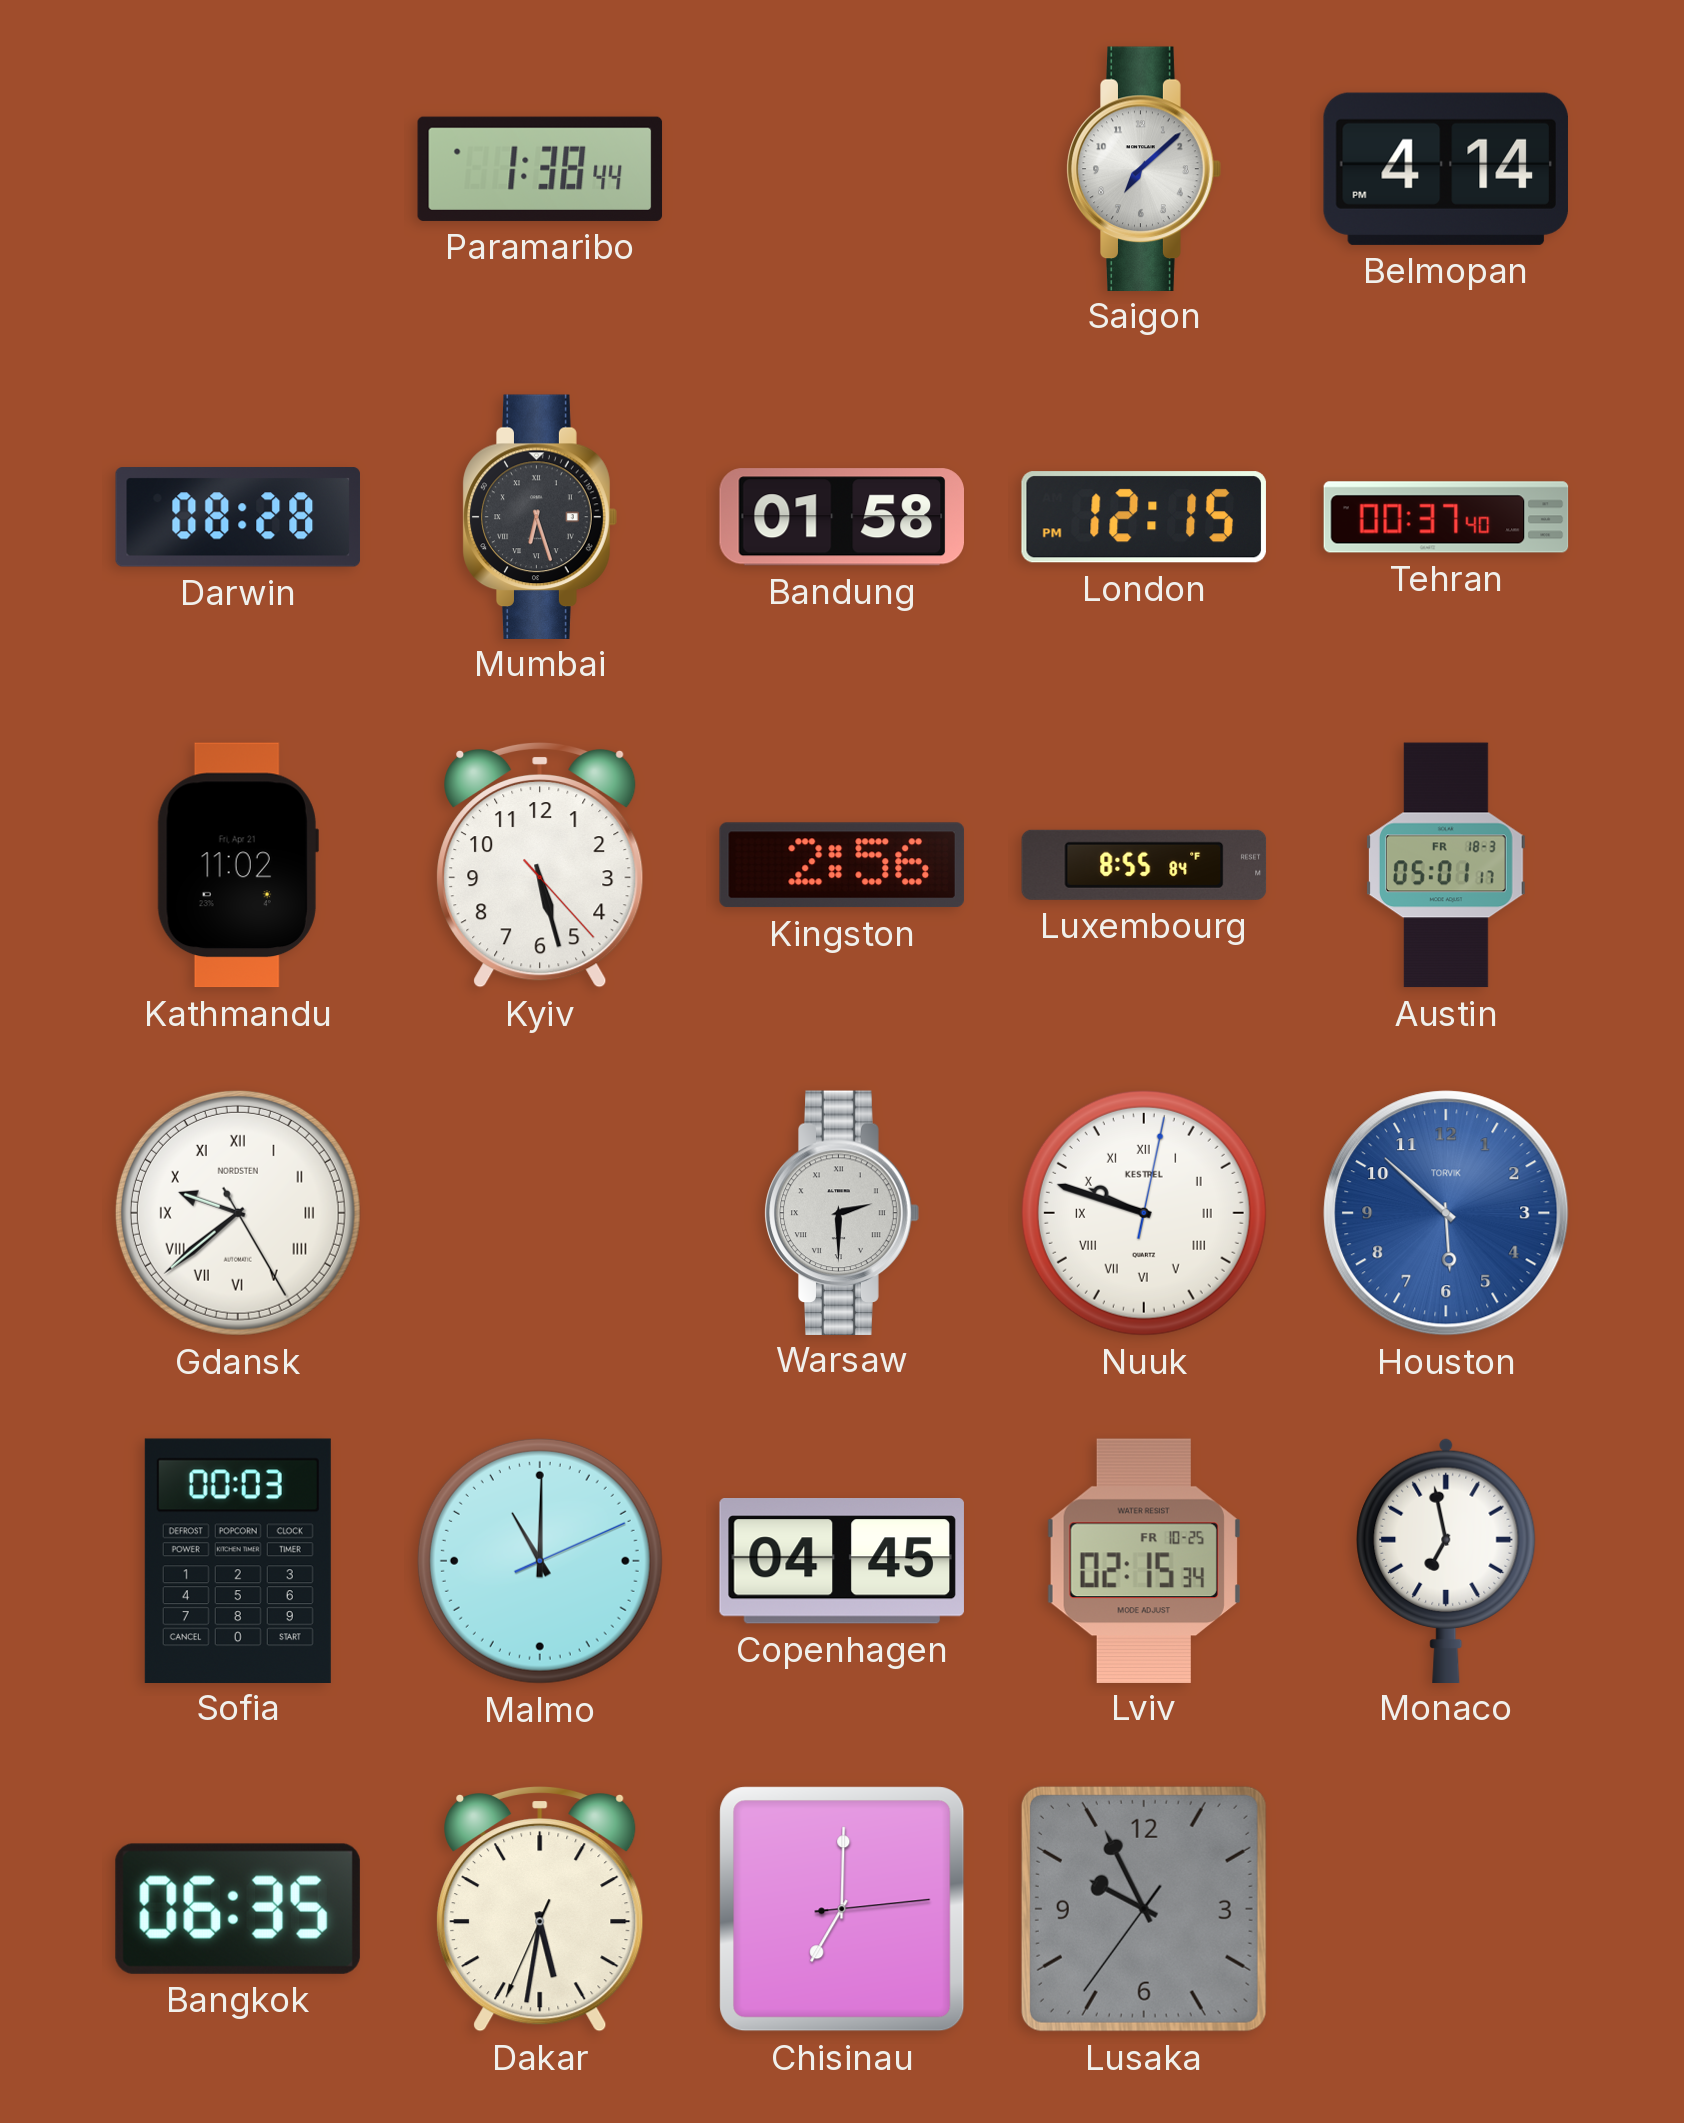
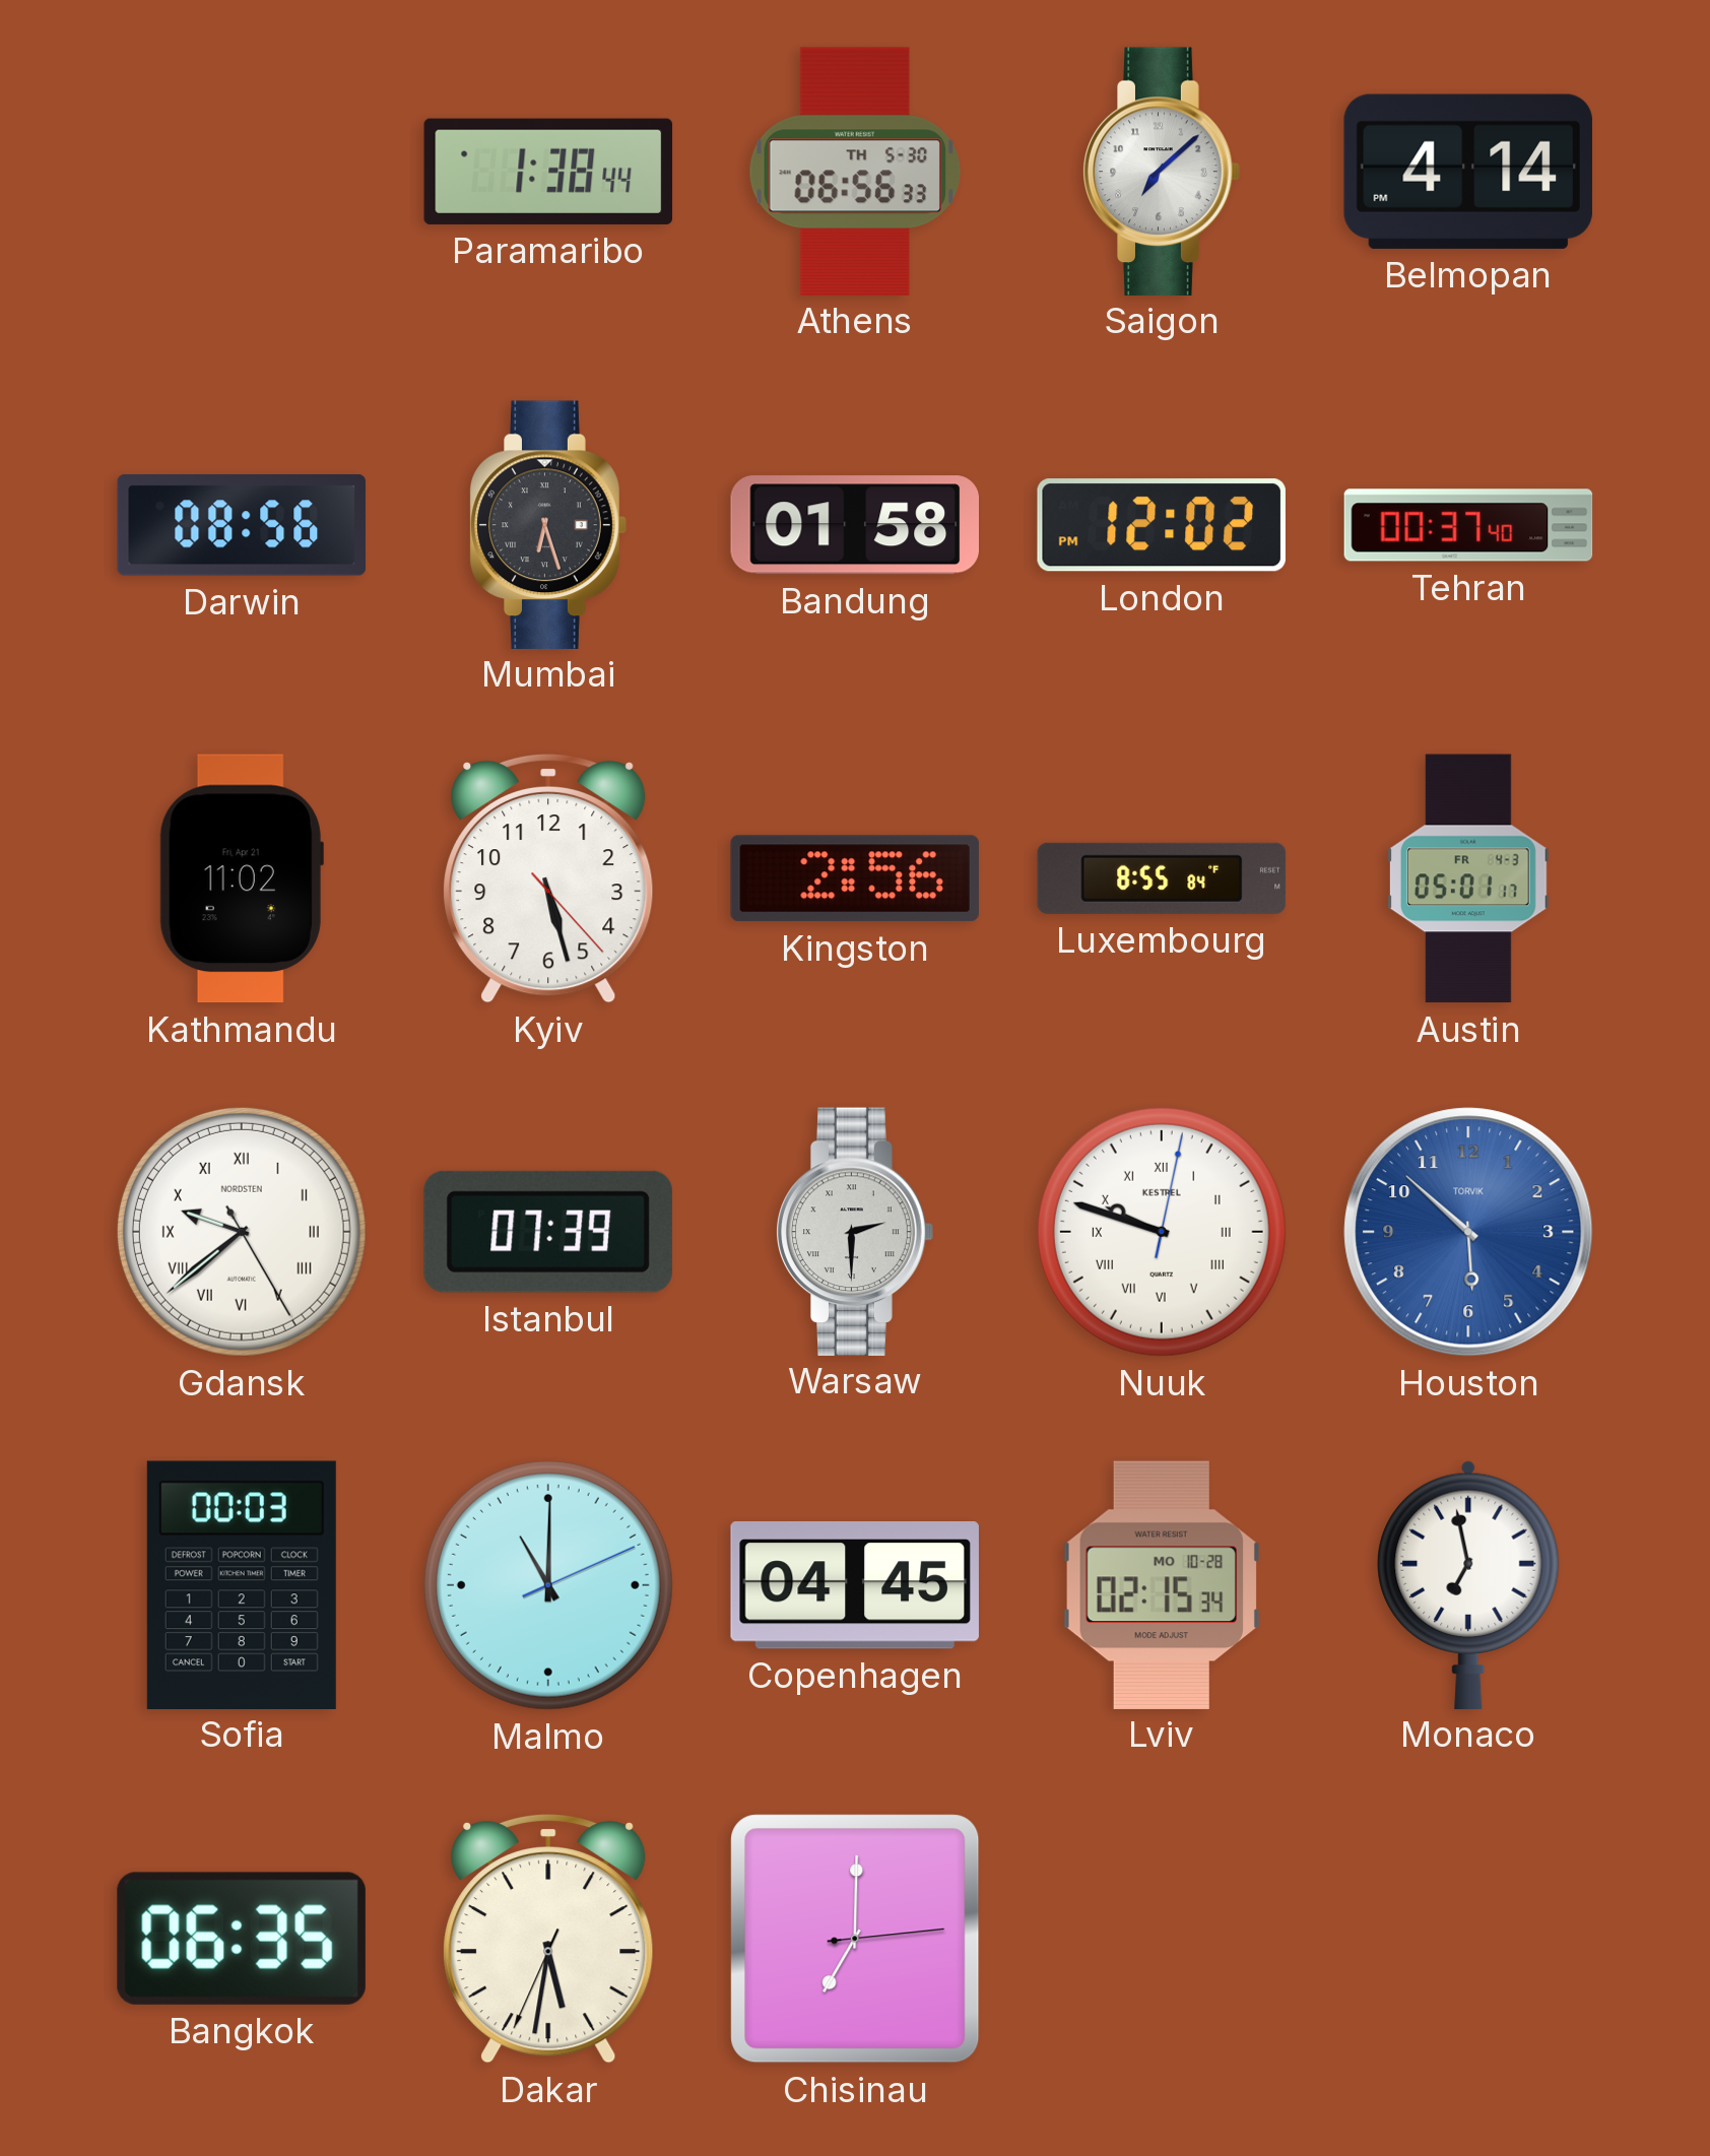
Athens: none -> 06:56
Darwin: 08:28 -> 08:56
London: 12:15 -> 12:02
Austin date: FR 18-3 -> FR 4-3
Istanbul: none -> 07:39
Lviv date: FR 10-25 -> MO 10-28
Lusaka: 9:55 -> none
